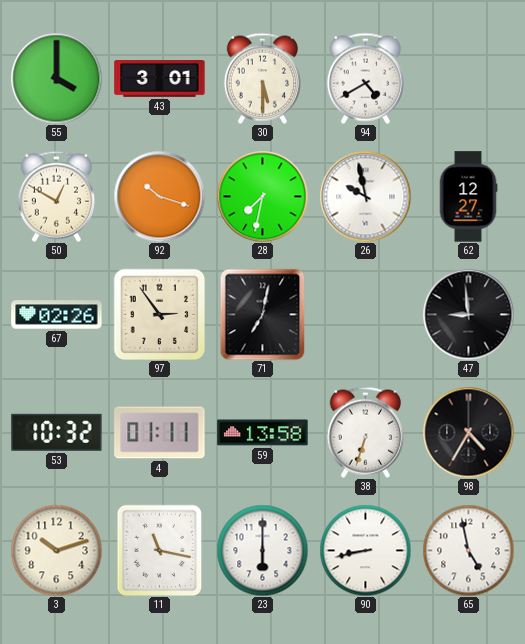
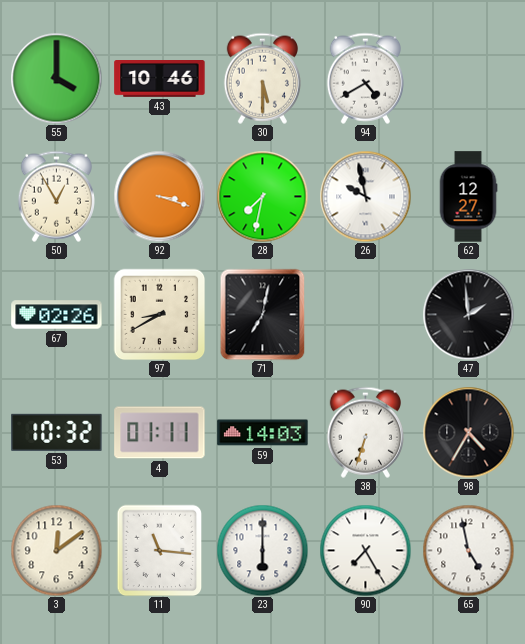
43: 3:01 -> 10:46
50: 12:50 -> 12:55
92: 10:18 -> 3:18
97: 2:54 -> 8:40
47: 8:59 -> 1:59
59: 13:58 -> 14:03
3: 10:12 -> 12:09
11: 11:17 -> 11:16
90: 8:43 -> 7:25
